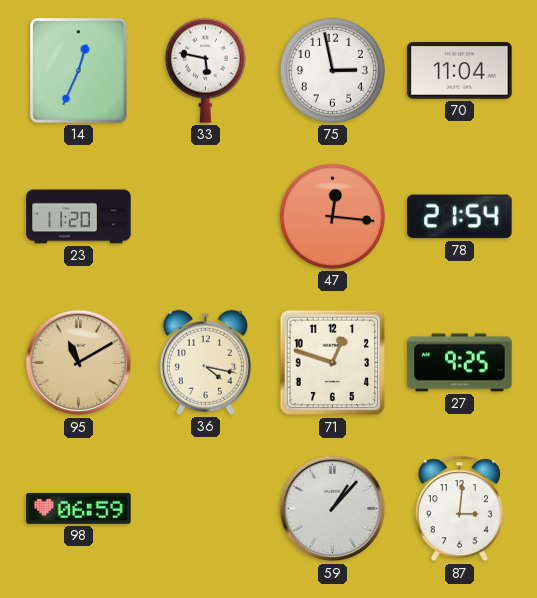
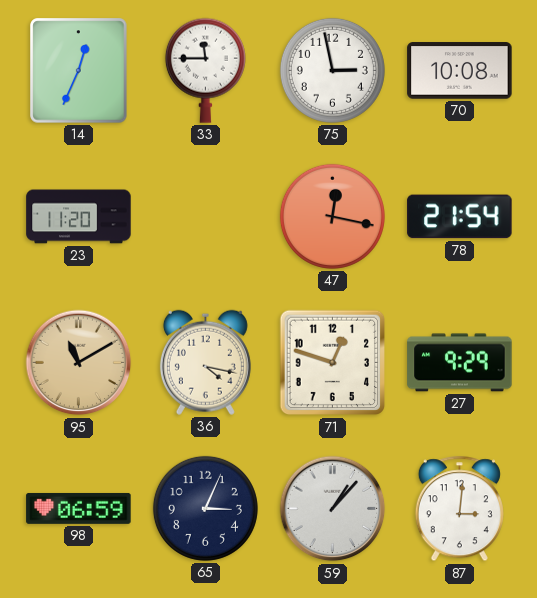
33: 5:47 -> 11:45
70: 11:04 -> 10:08
47: 12:16 -> 12:17
27: 9:25 -> 9:29
65: none -> 3:04
